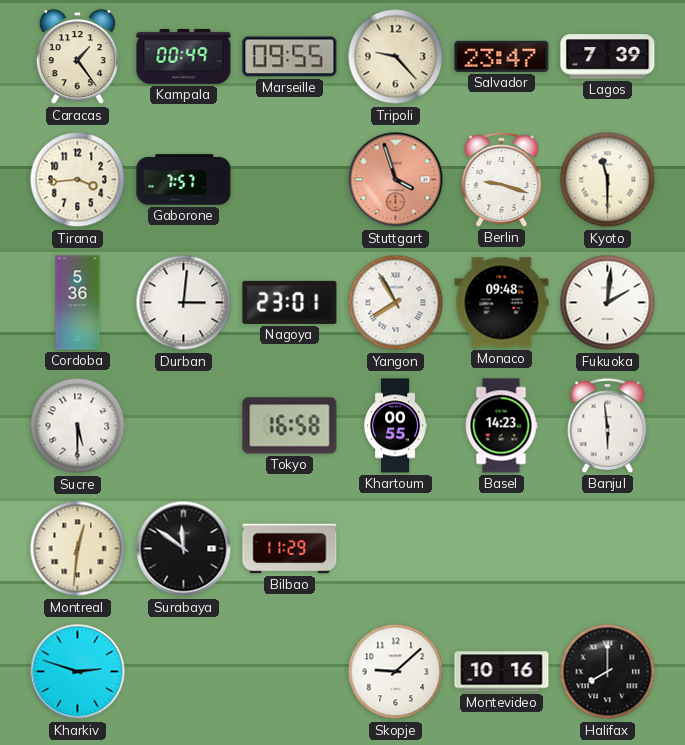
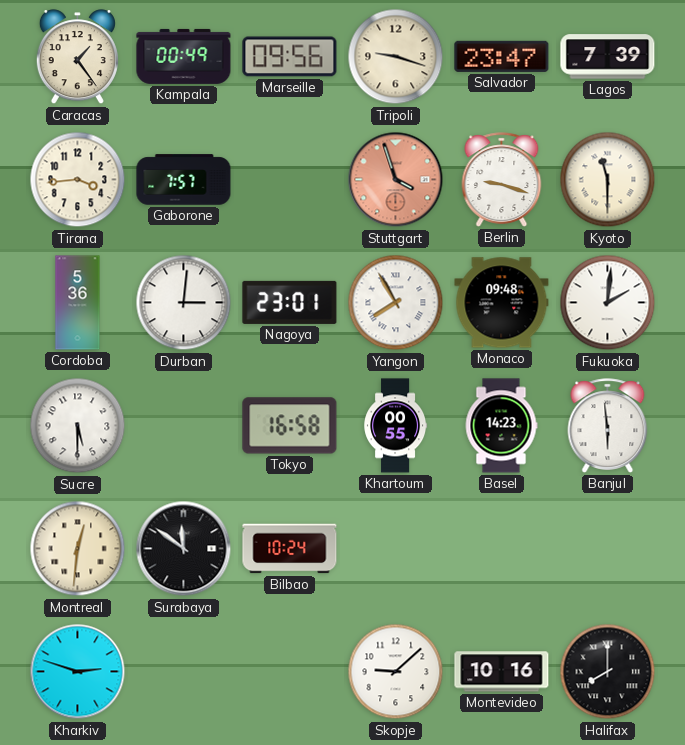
Marseille: 09:55 -> 09:56
Tripoli: 9:23 -> 9:18
Bilbao: 11:29 -> 10:24
